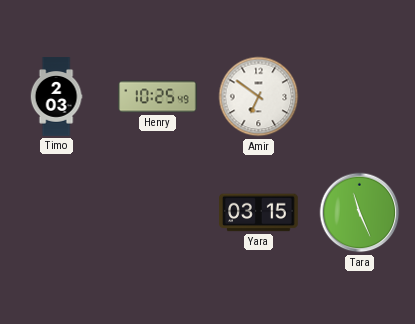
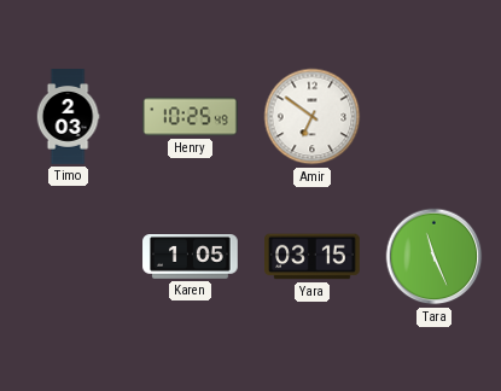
Karen: none -> 1:05
